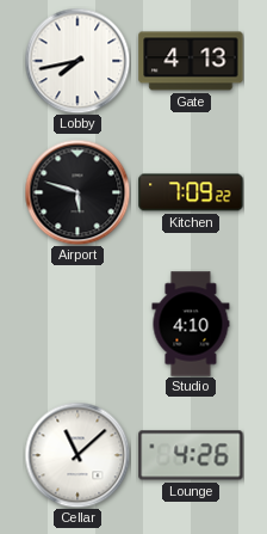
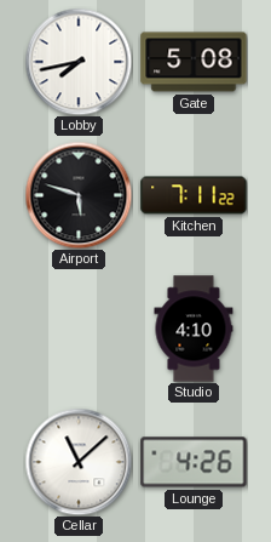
Gate: 4:13 -> 5:08
Kitchen: 7:09 -> 7:11
